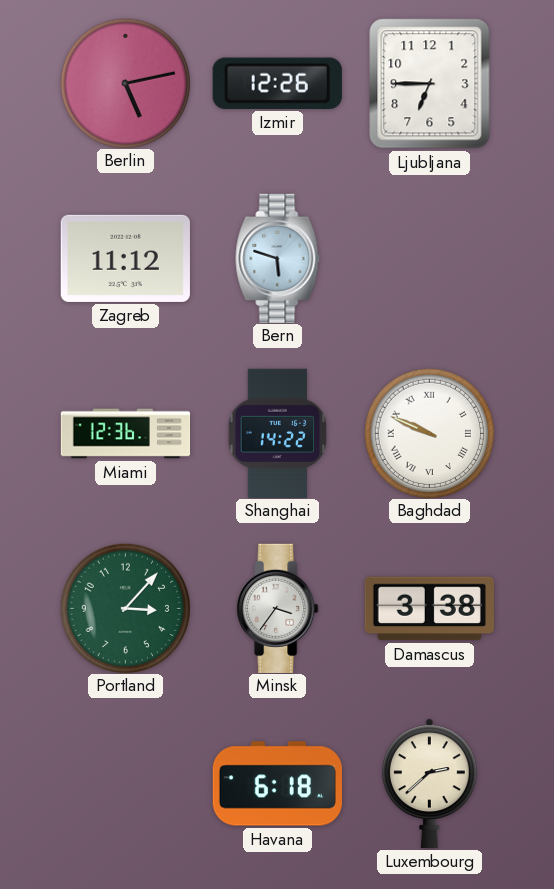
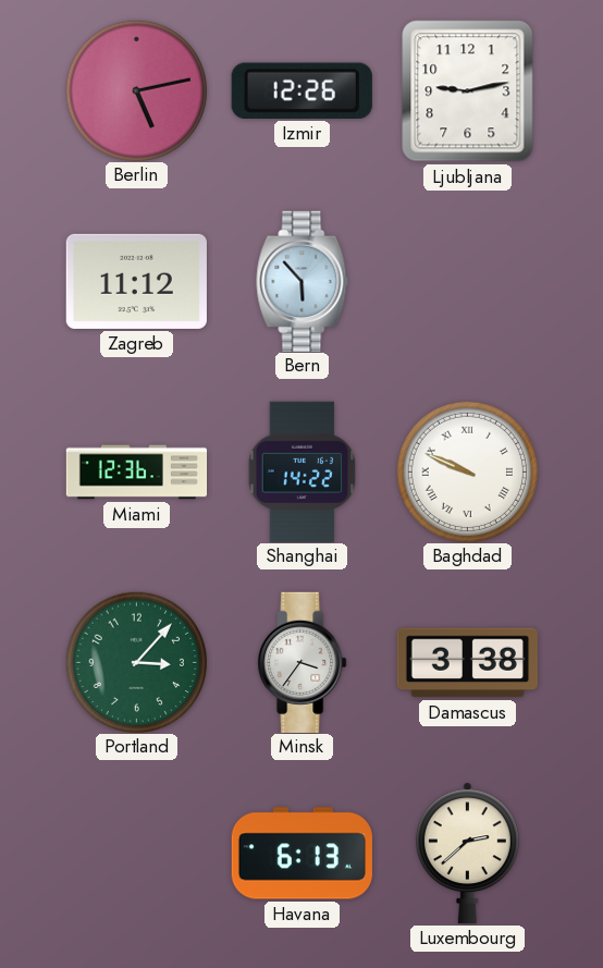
Ljubljana: 6:45 -> 9:13
Bern: 5:48 -> 5:53
Havana: 6:18 -> 6:13
